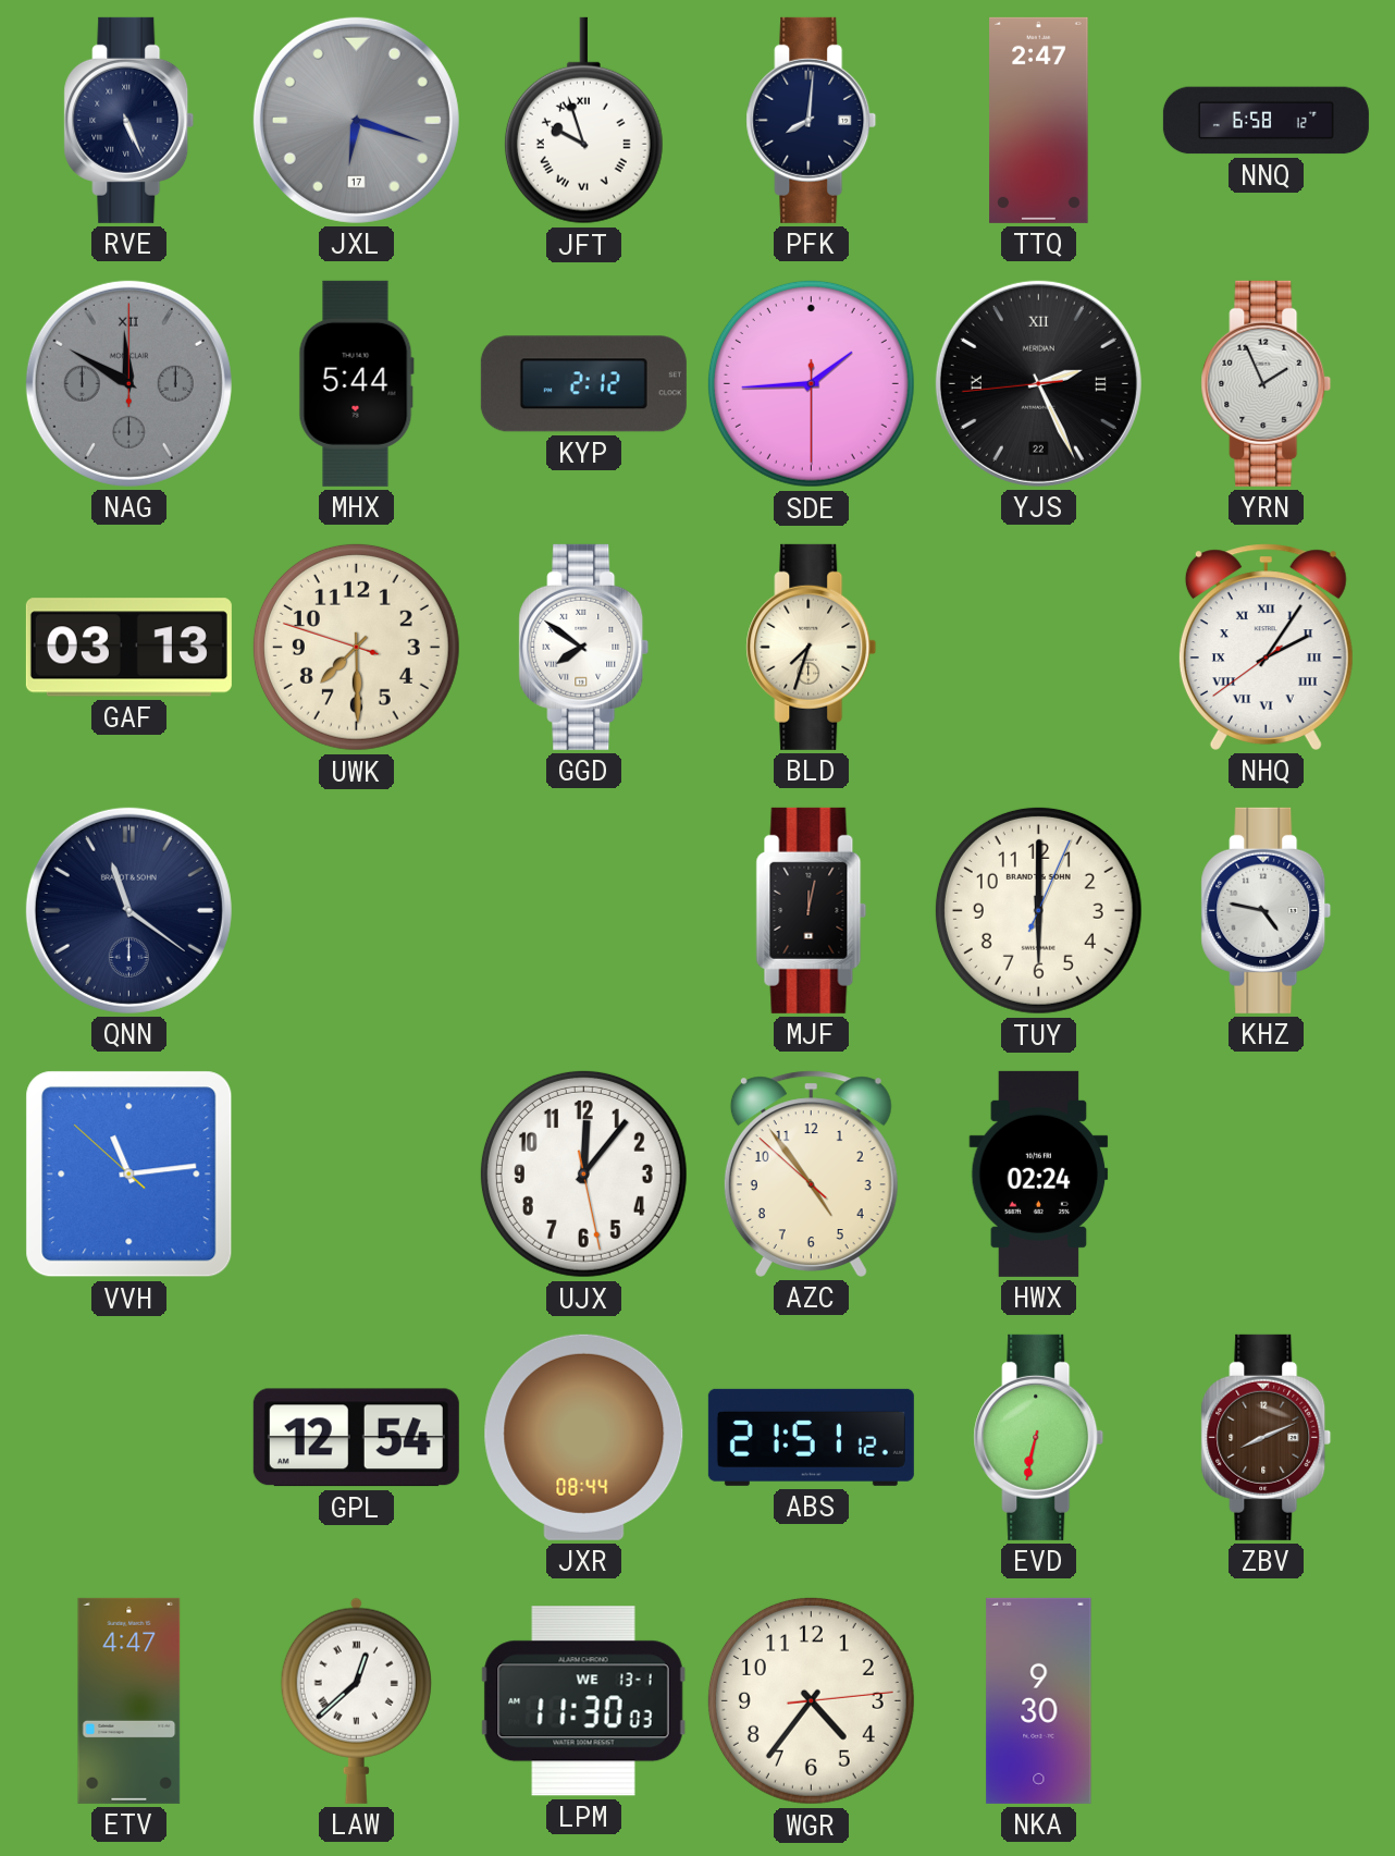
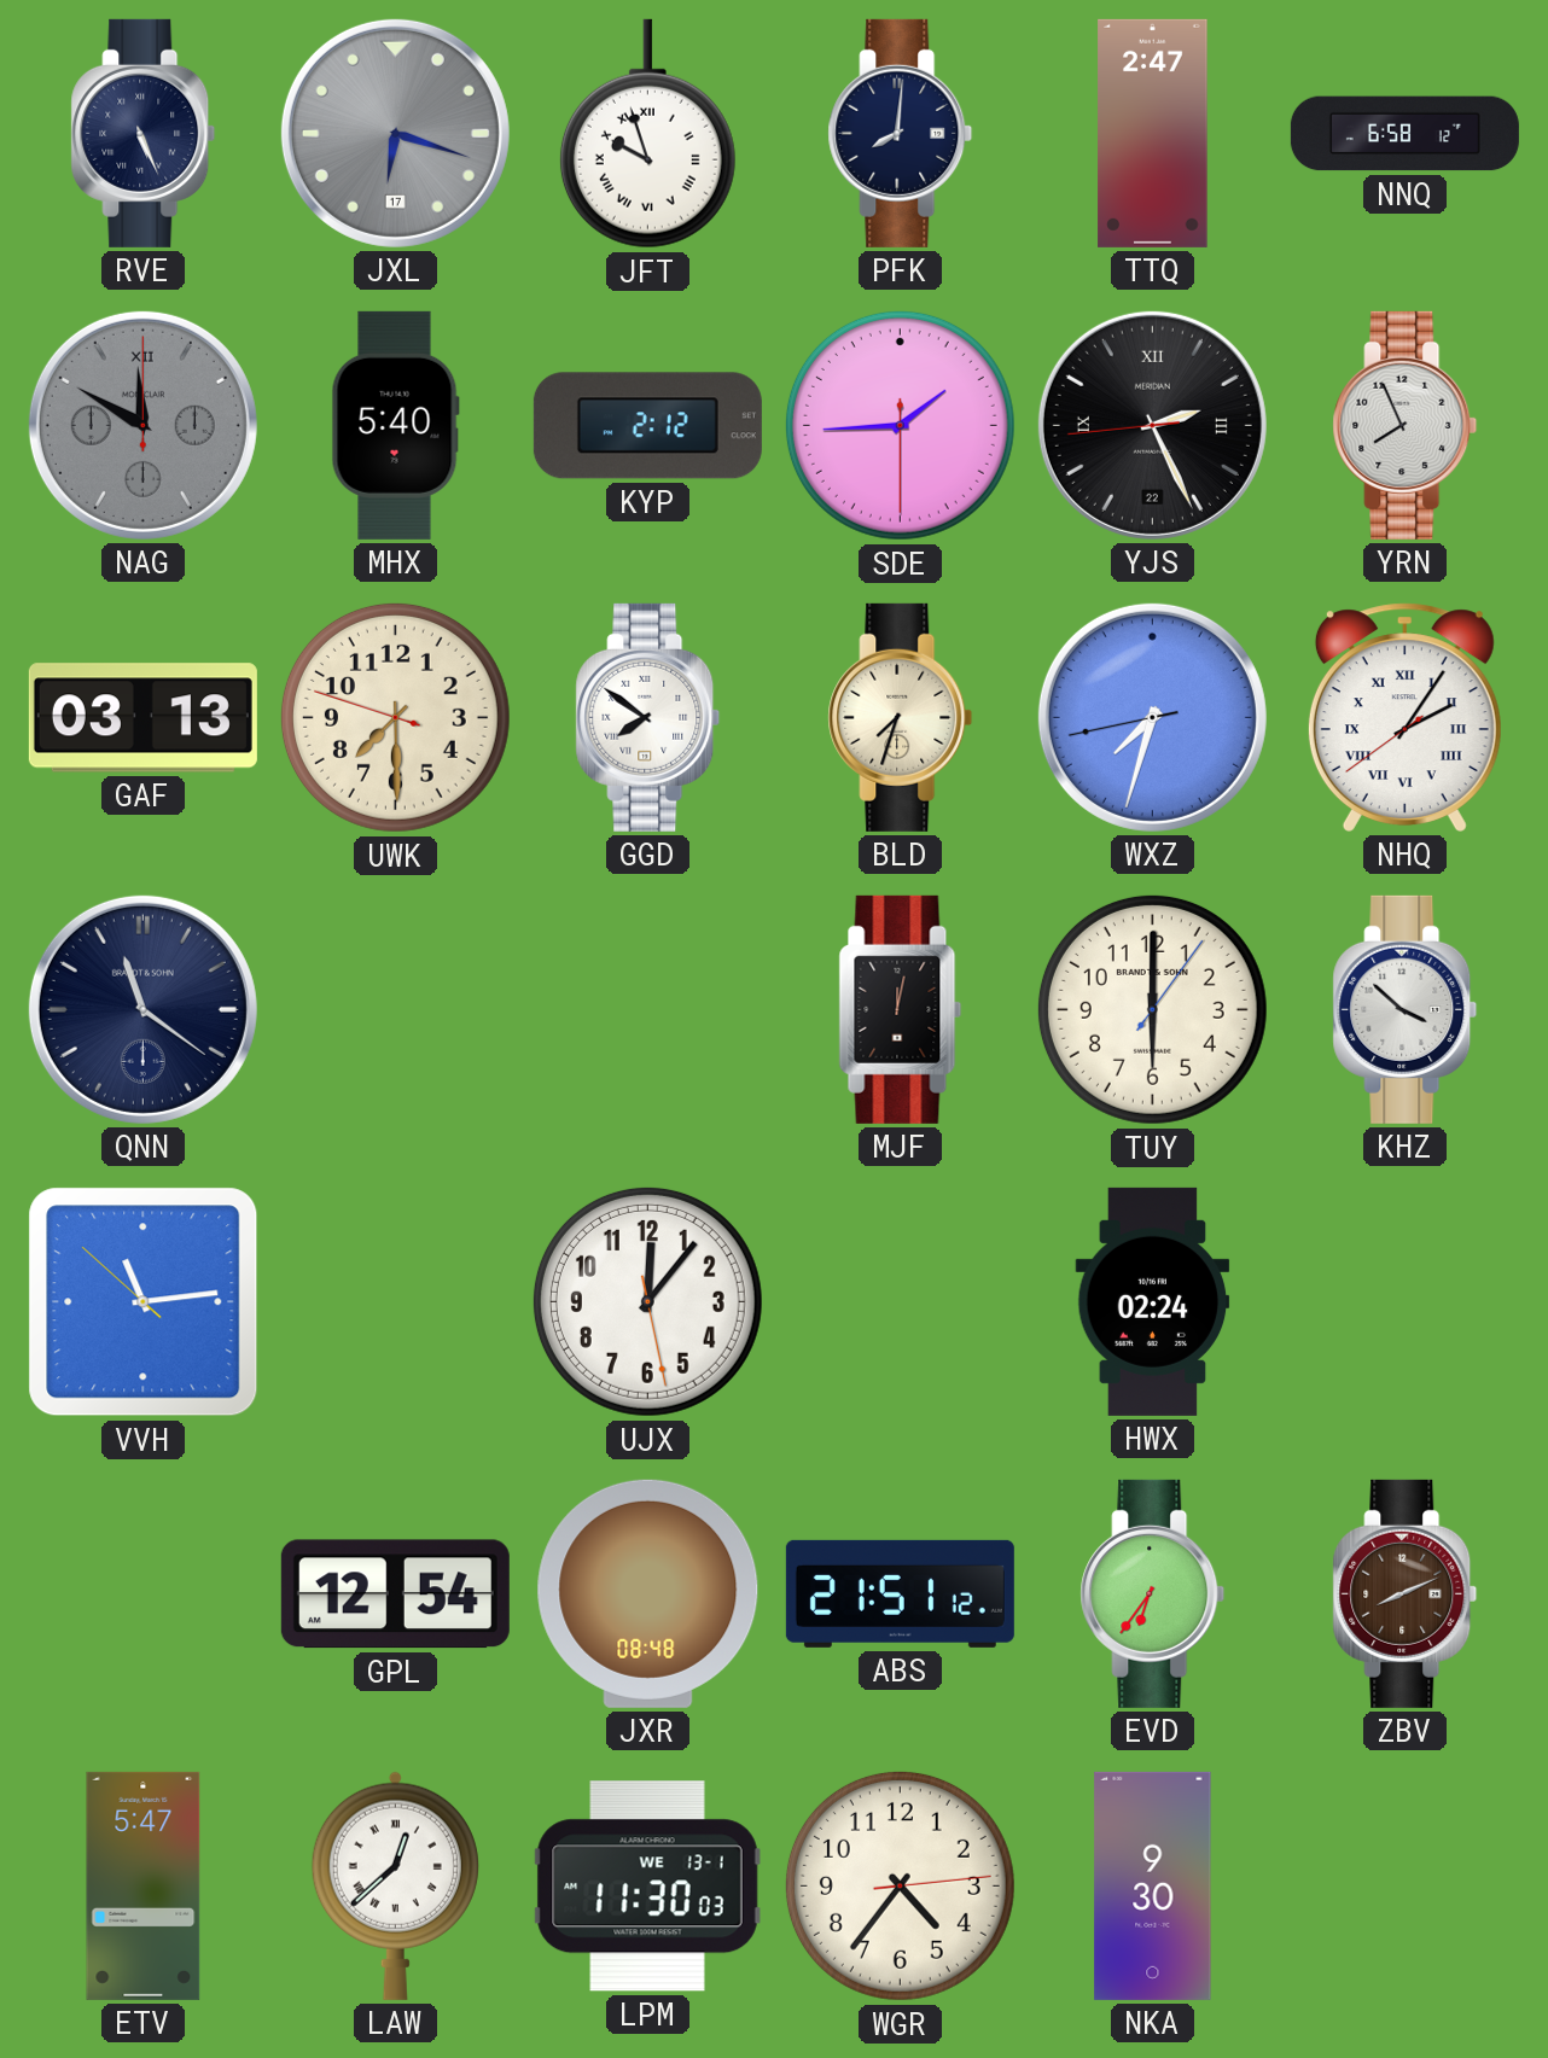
MHX: 5:44 -> 5:40
YRN: 1:56 -> 7:56
WXZ: none -> 7:32
TUY: 6:00:04 -> 6:00:06
KHZ: 4:47 -> 3:52
AZC: 4:53 -> none
JXR: 08:44 -> 08:48
EVD: 6:32 -> 6:36
ETV: 4:47 -> 5:47
